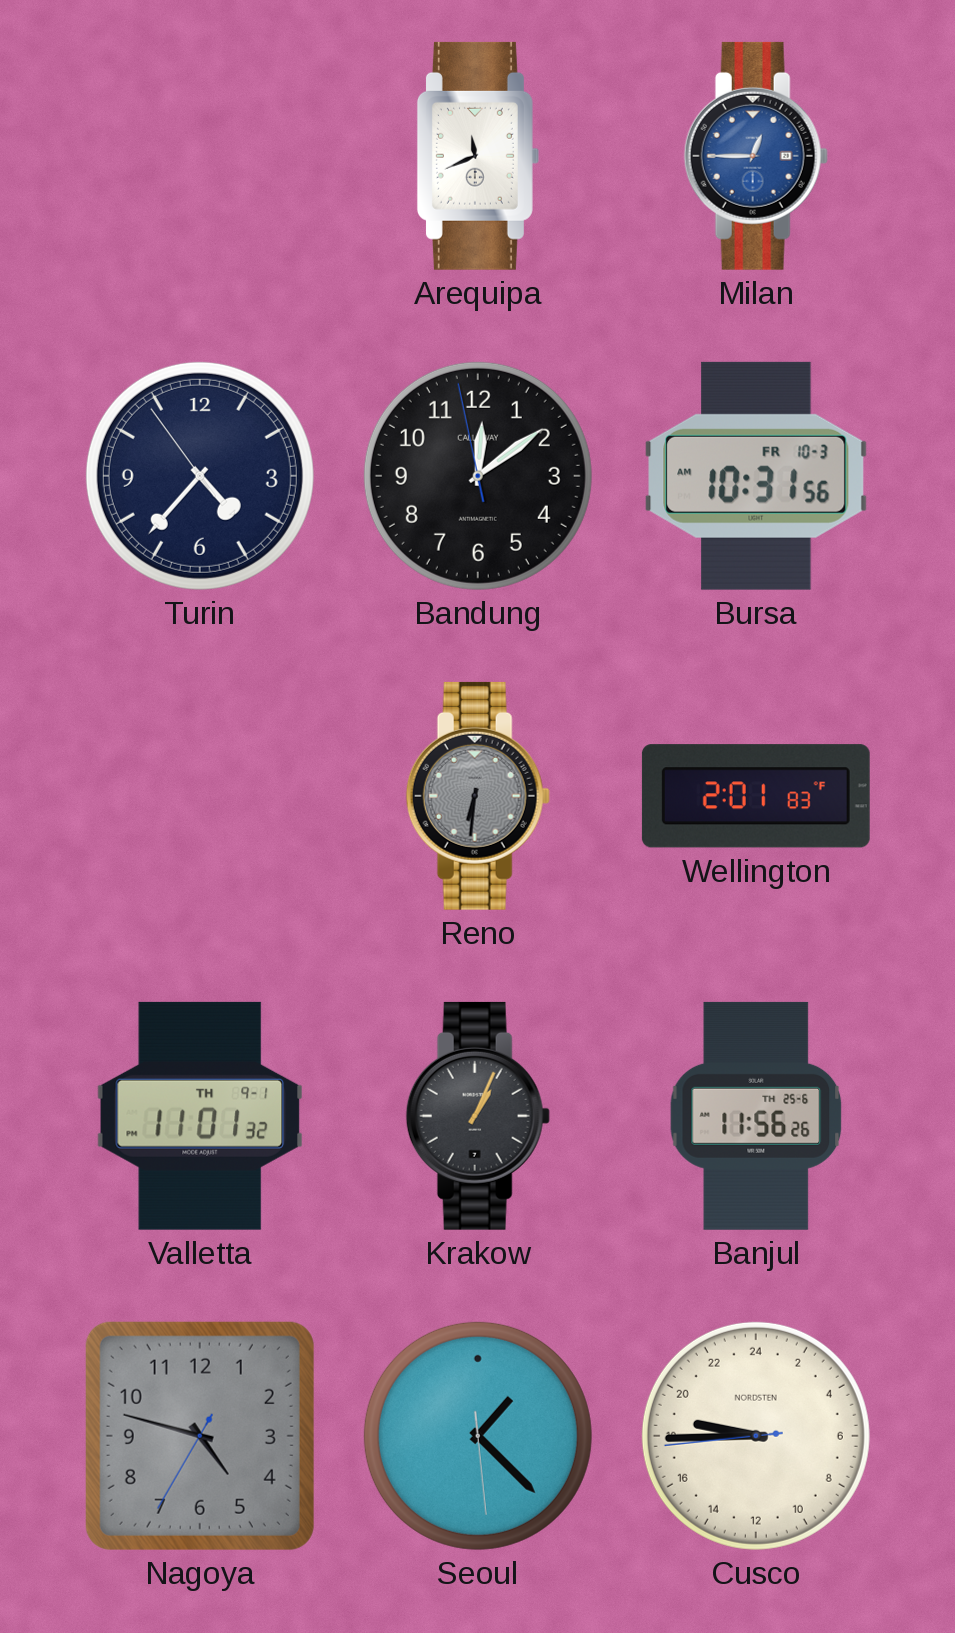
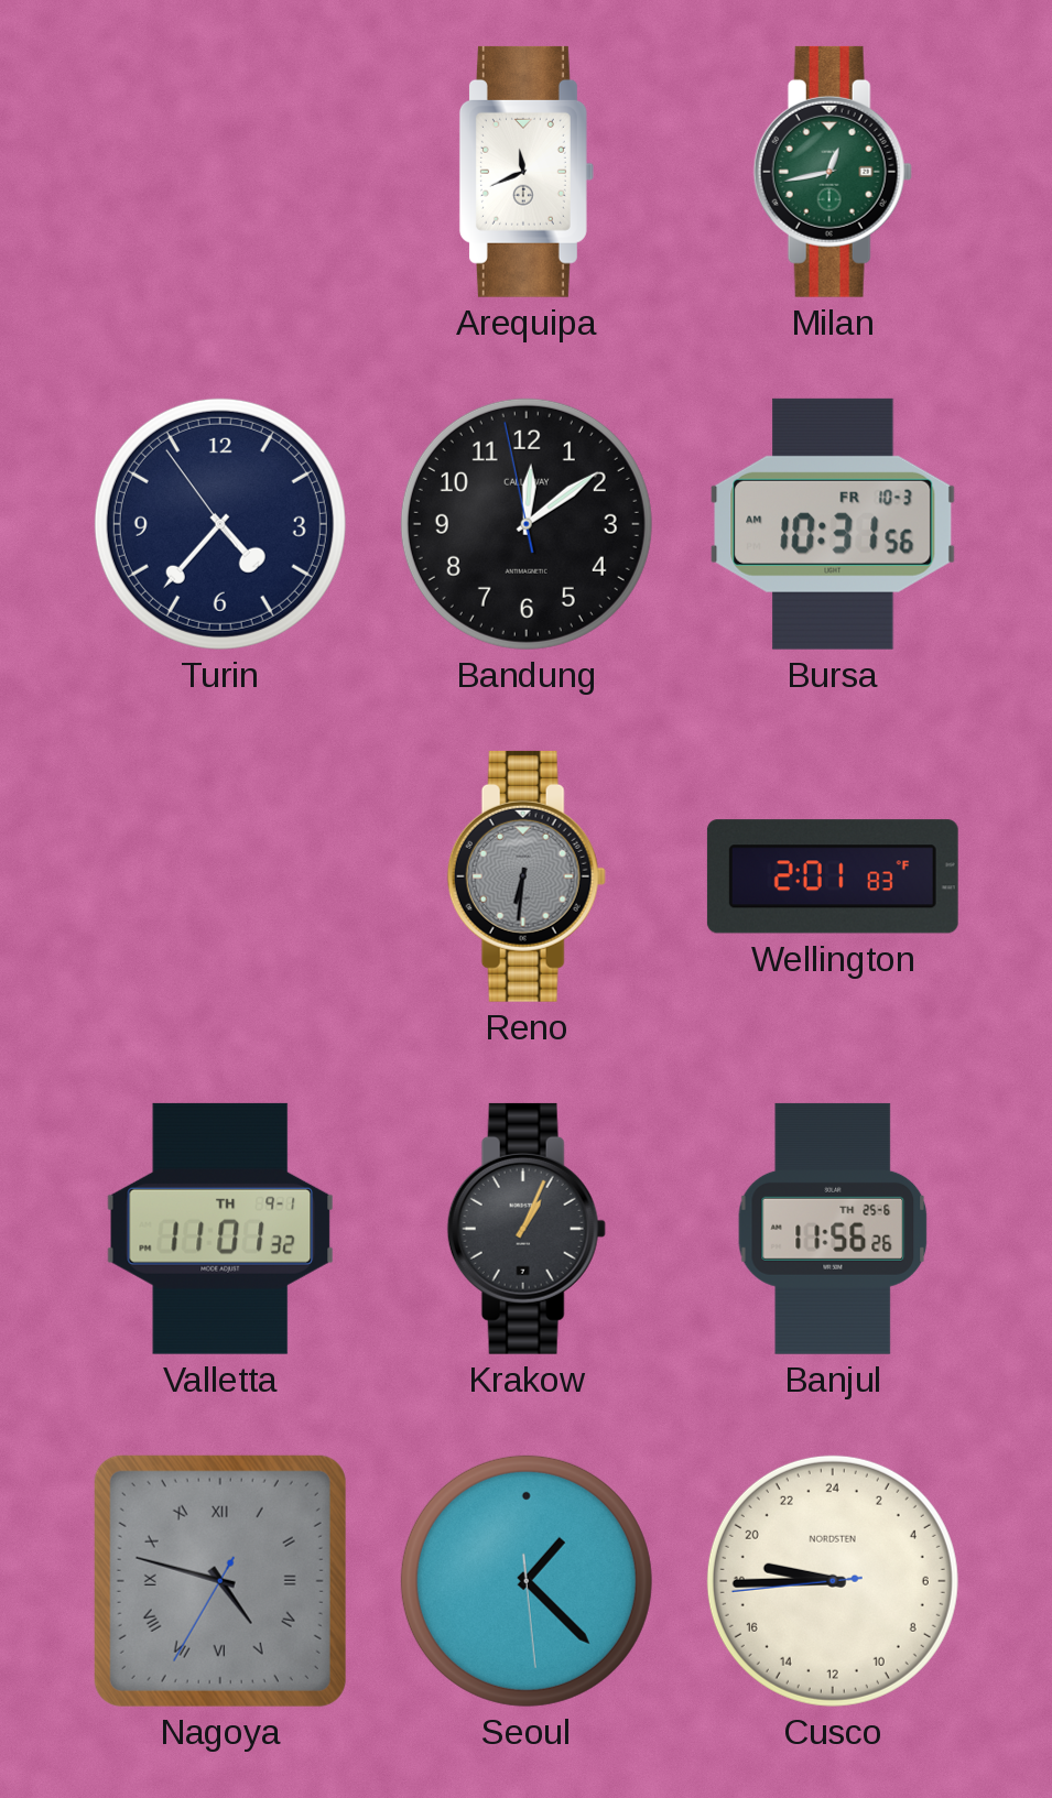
Milan: 12:45 -> 12:43
Milan dial: blue -> green
Nagoya numerals: Arabic -> Roman
